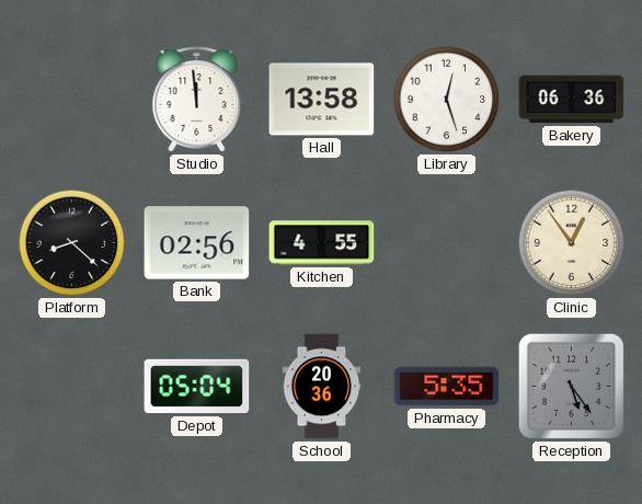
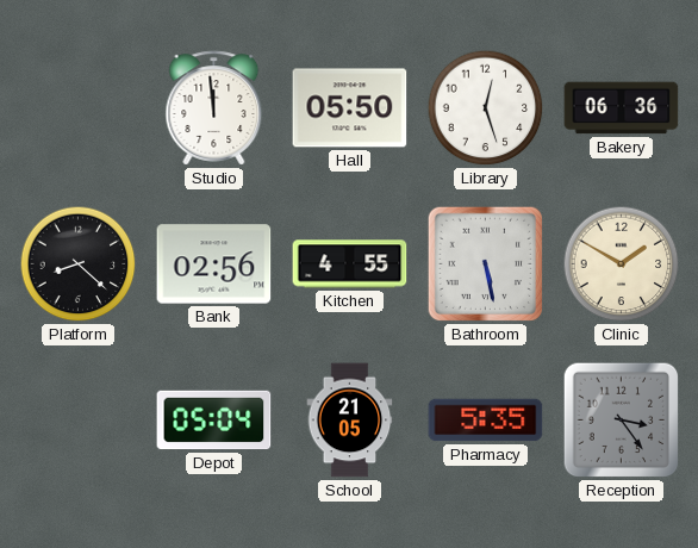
Hall: 13:58 -> 05:50
Bathroom: none -> 5:28
Clinic: 12:54 -> 1:50
School: 20:36 -> 21:05
Reception: 5:24 -> 3:24
